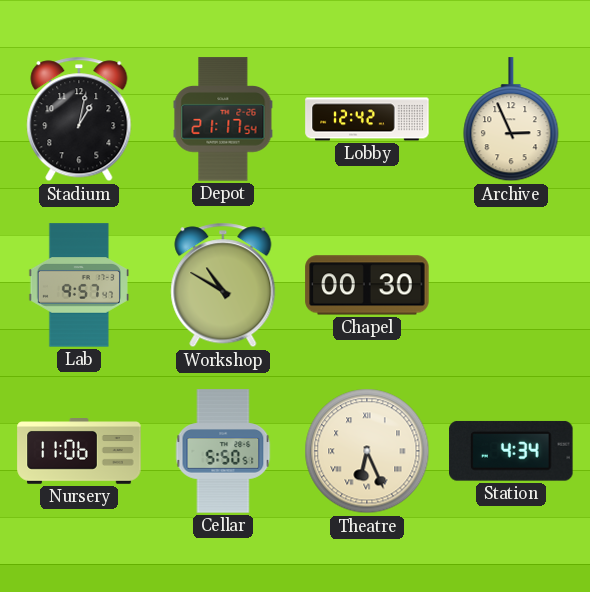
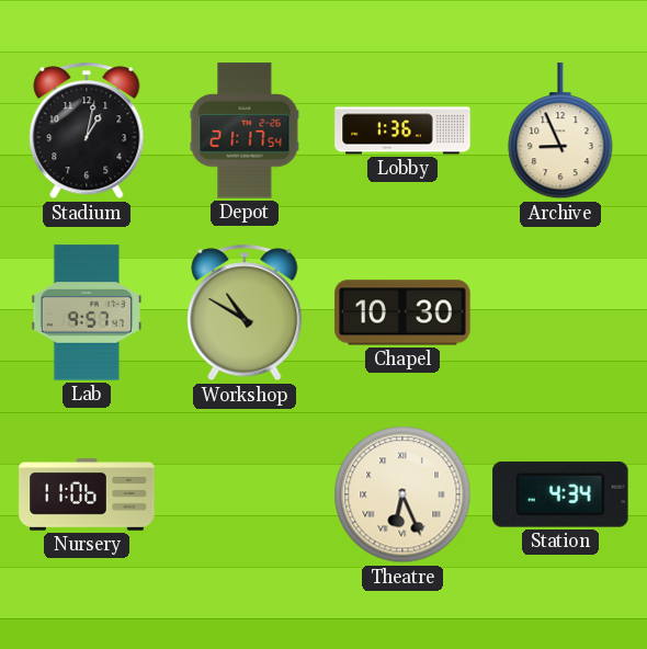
Lobby: 12:42 -> 1:36
Archive: 2:56 -> 8:56
Chapel: 00:30 -> 10:30
Cellar: 5:50 -> none
